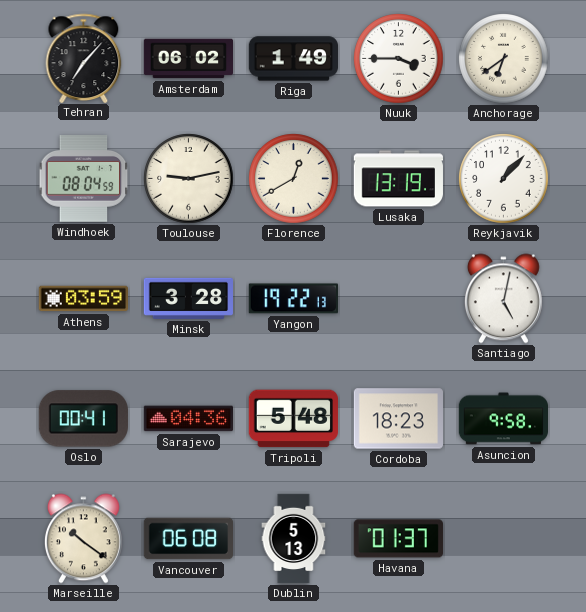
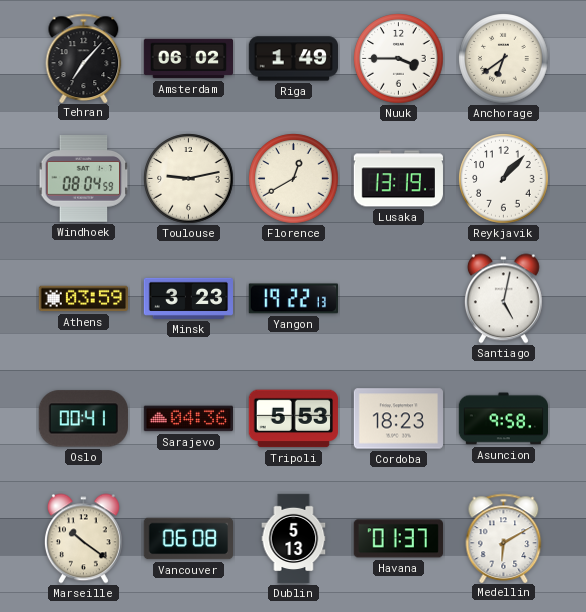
Minsk: 3:28 -> 3:23
Tripoli: 5:48 -> 5:53
Medellin: none -> 6:10
